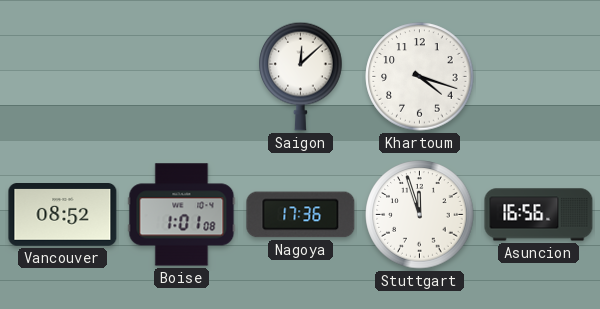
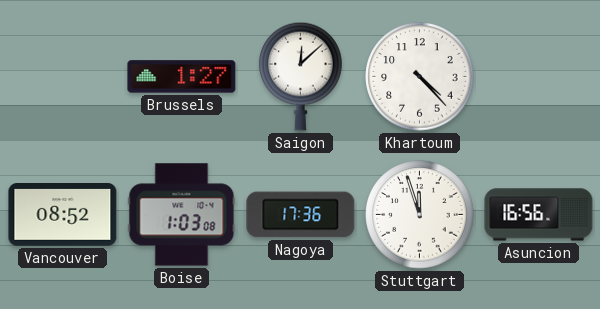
Brussels: none -> 1:27
Khartoum: 4:18 -> 4:23
Boise: 1:01 -> 1:03
